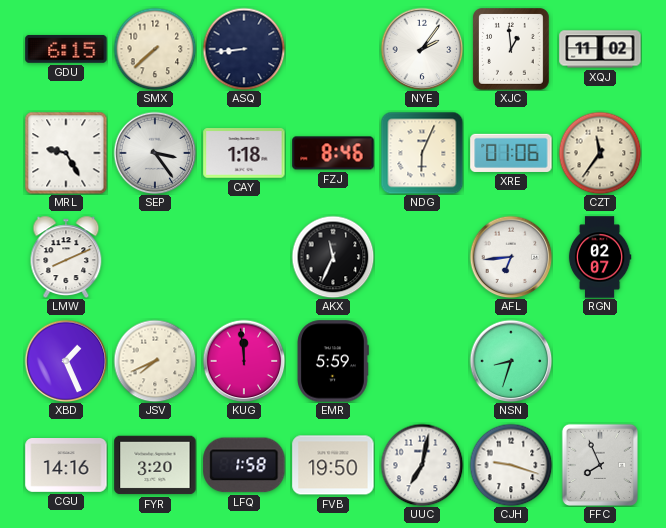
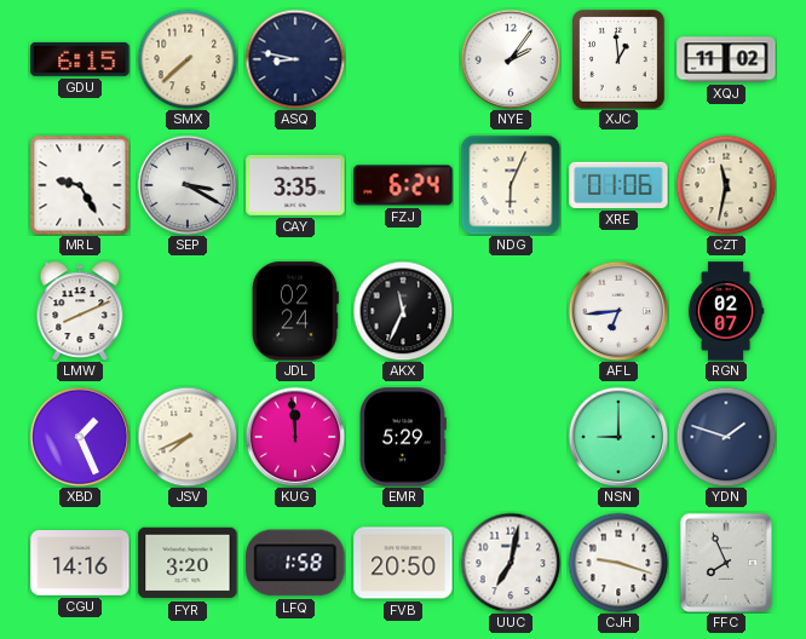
ASQ: 8:44 -> 8:47
SEP: 3:24 -> 3:20
CAY: 1:18 -> 3:35
FZJ: 8:46 -> 6:24
CZT: 11:36 -> 11:32
JDL: none -> 02:24
EMR: 5:59 -> 5:29
NSN: 8:33 -> 9:00
YDN: none -> 1:48
FVB: 19:50 -> 20:50
